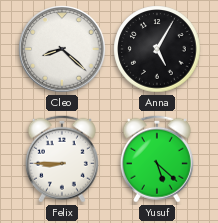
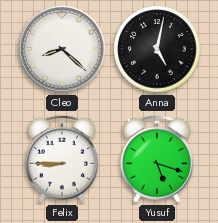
Anna: 5:05 -> 5:02
Yusuf: 5:22 -> 5:18
